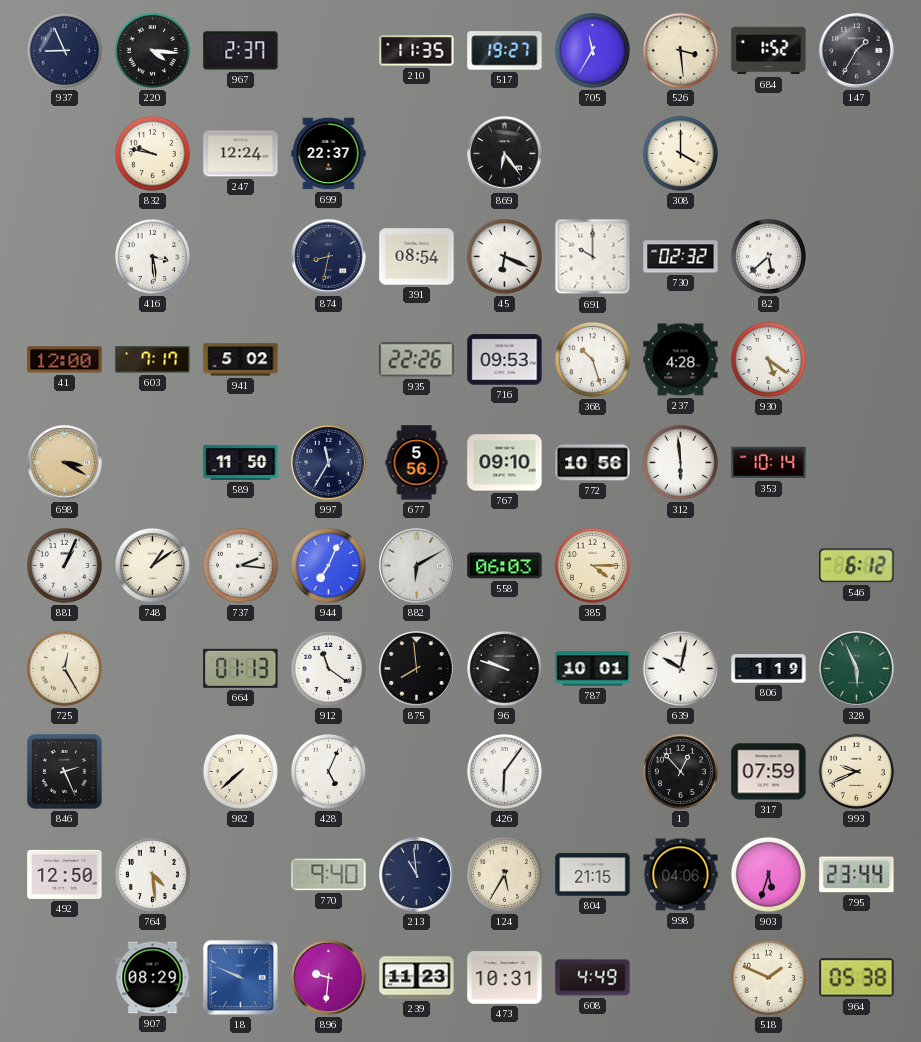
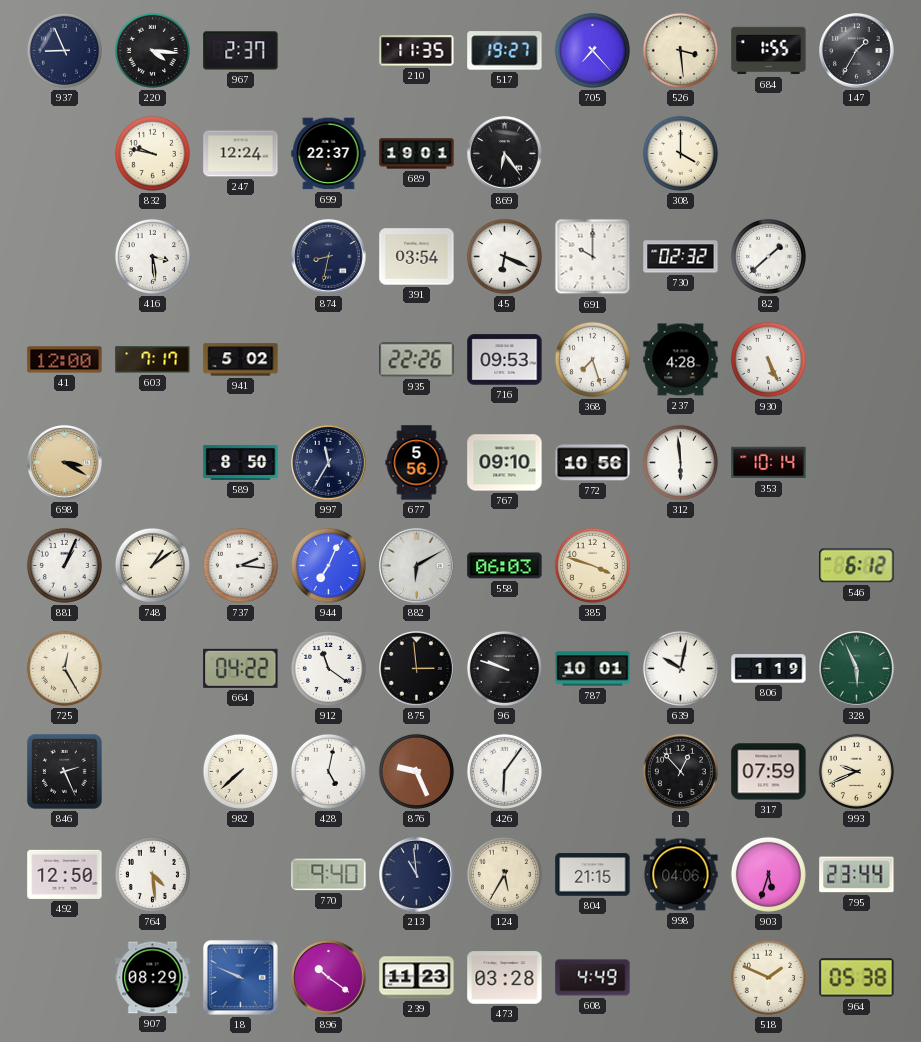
705: 11:35 -> 7:23
684: 1:52 -> 1:55
689: none -> 19:01
391: 08:54 -> 03:54
82: 5:38 -> 1:38
368: 10:27 -> 7:27
930: 5:21 -> 5:26
589: 11:50 -> 8:50
385: 4:15 -> 3:48
664: 01:13 -> 04:22
875: 7:59 -> 2:59
428: 5:04 -> 5:02
876: none -> 9:26
896: 9:31 -> 10:21
473: 10:31 -> 03:28
